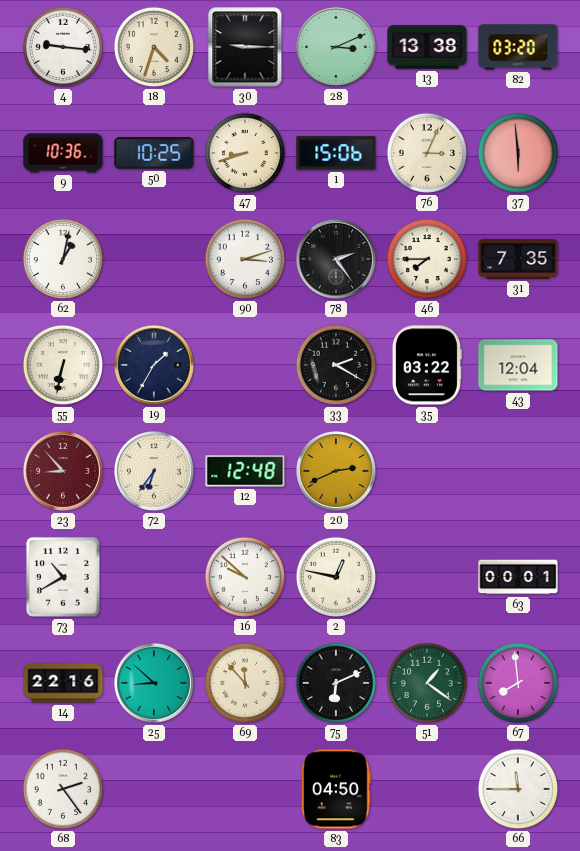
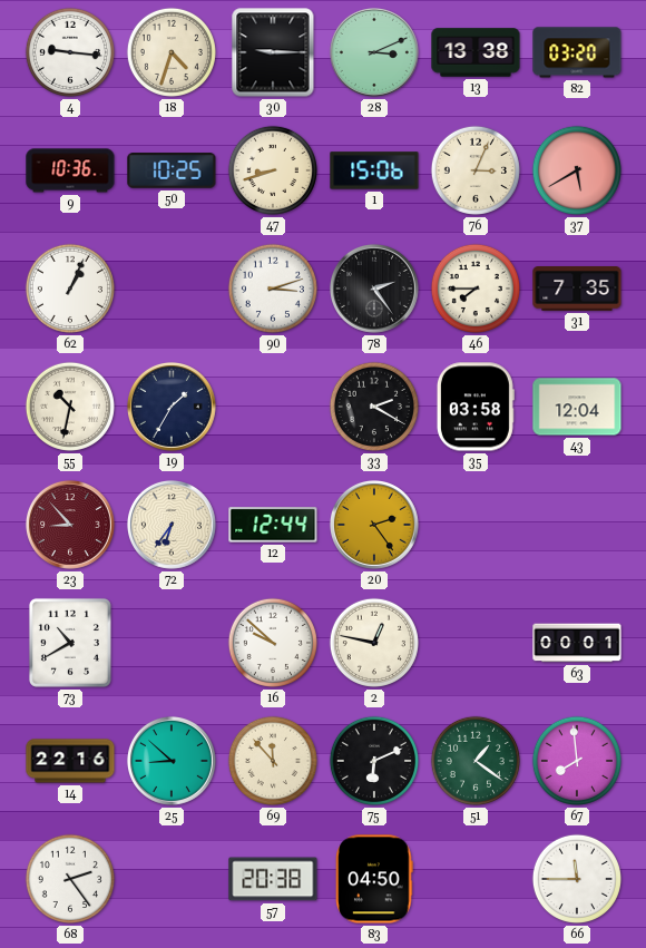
37: 5:59 -> 5:40
62: 1:02 -> 1:04
55: 6:32 -> 10:32
35: 03:22 -> 03:58
12: 12:48 -> 12:44
20: 2:41 -> 2:24
57: none -> 20:38
